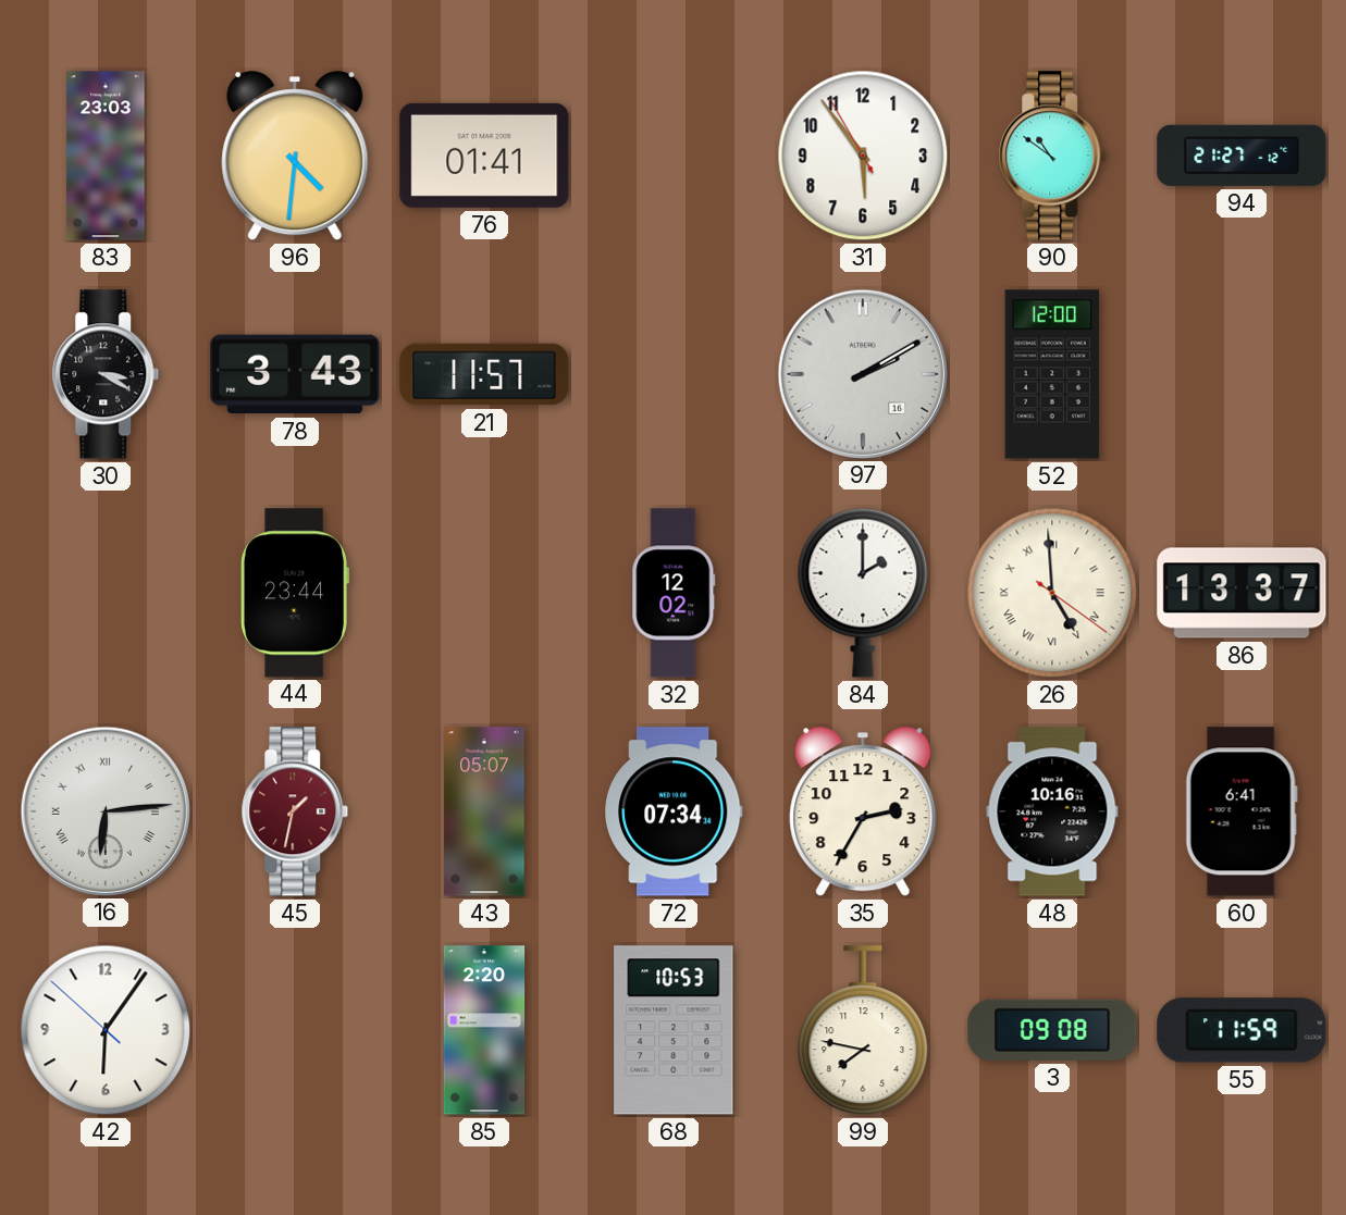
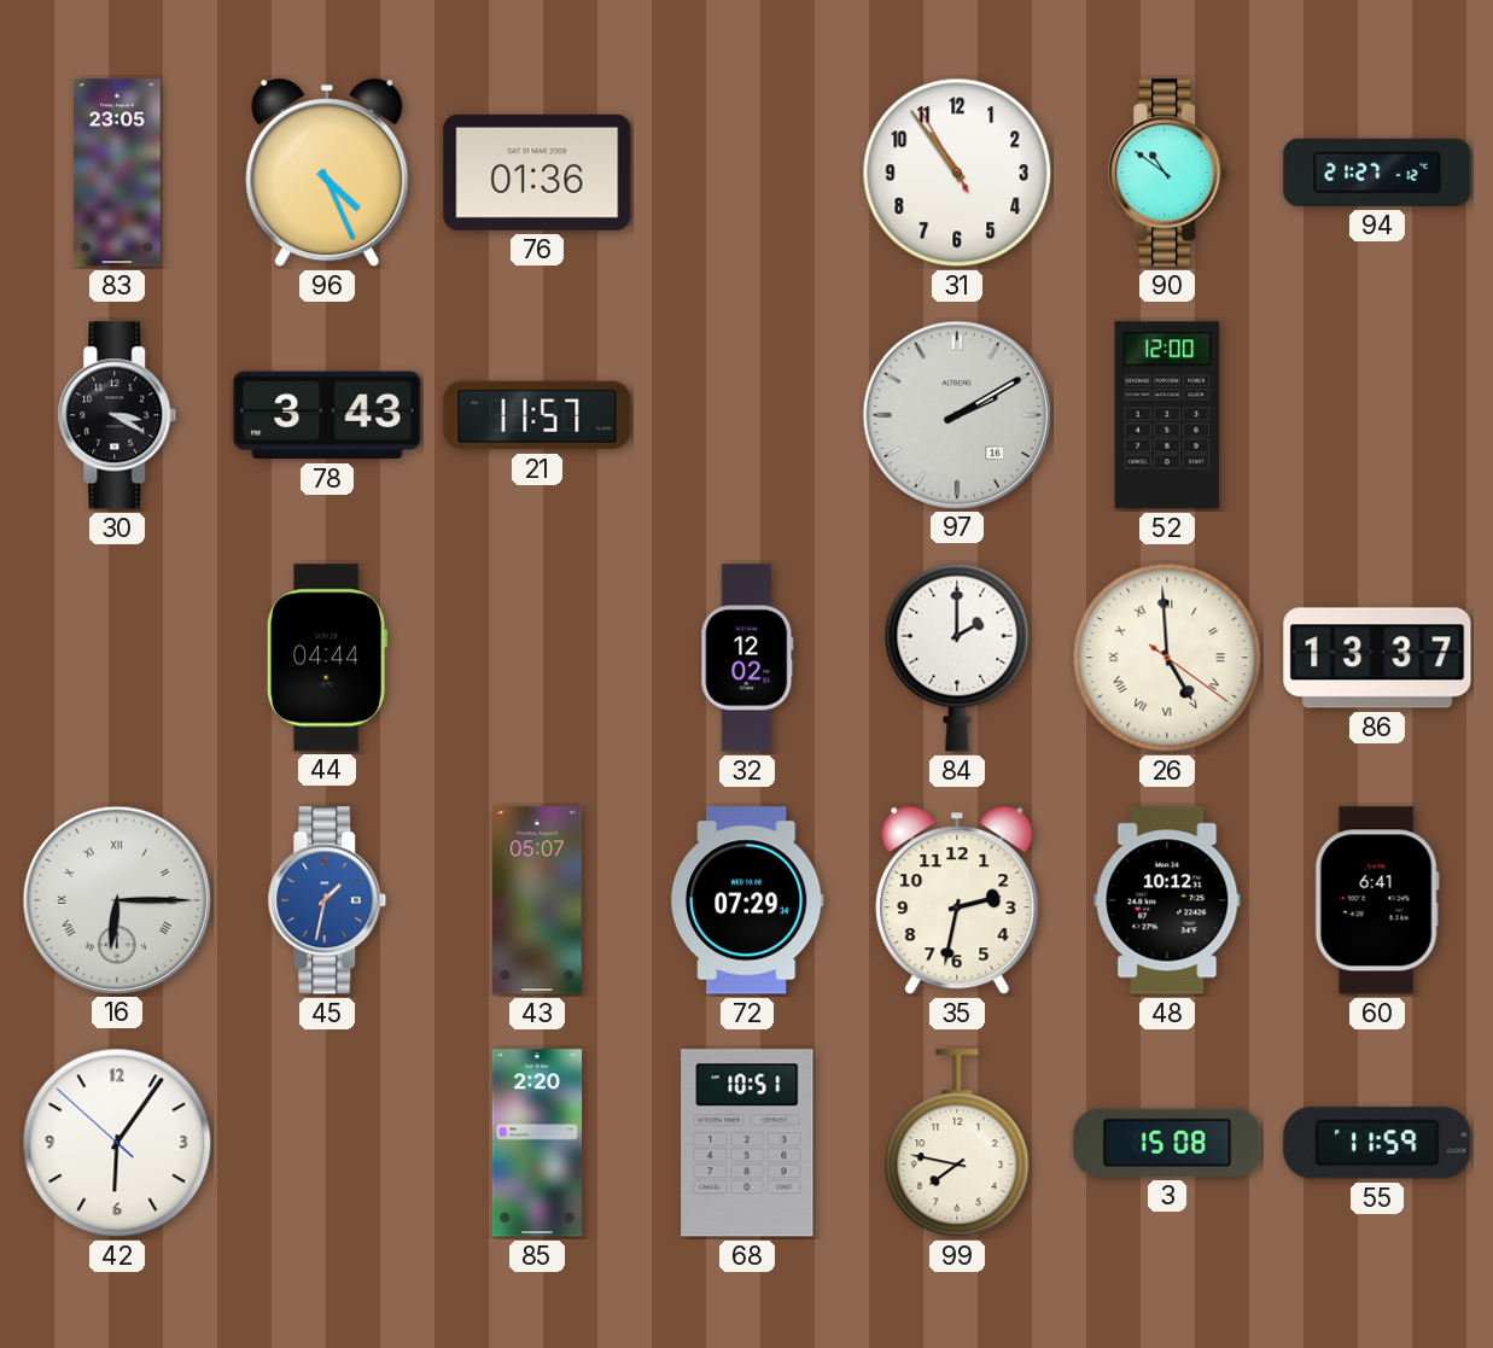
83: 23:03 -> 23:05
96: 4:31 -> 4:26
76: 01:41 -> 01:36
31: 5:53 -> 10:53
44: 23:44 -> 04:44
16: 6:14 -> 6:15
45 dial: burgundy -> blue
72: 07:34 -> 07:29
35: 2:35 -> 2:32
48: 10:16 -> 10:12
68: 10:53 -> 10:51
3: 09:08 -> 15:08
